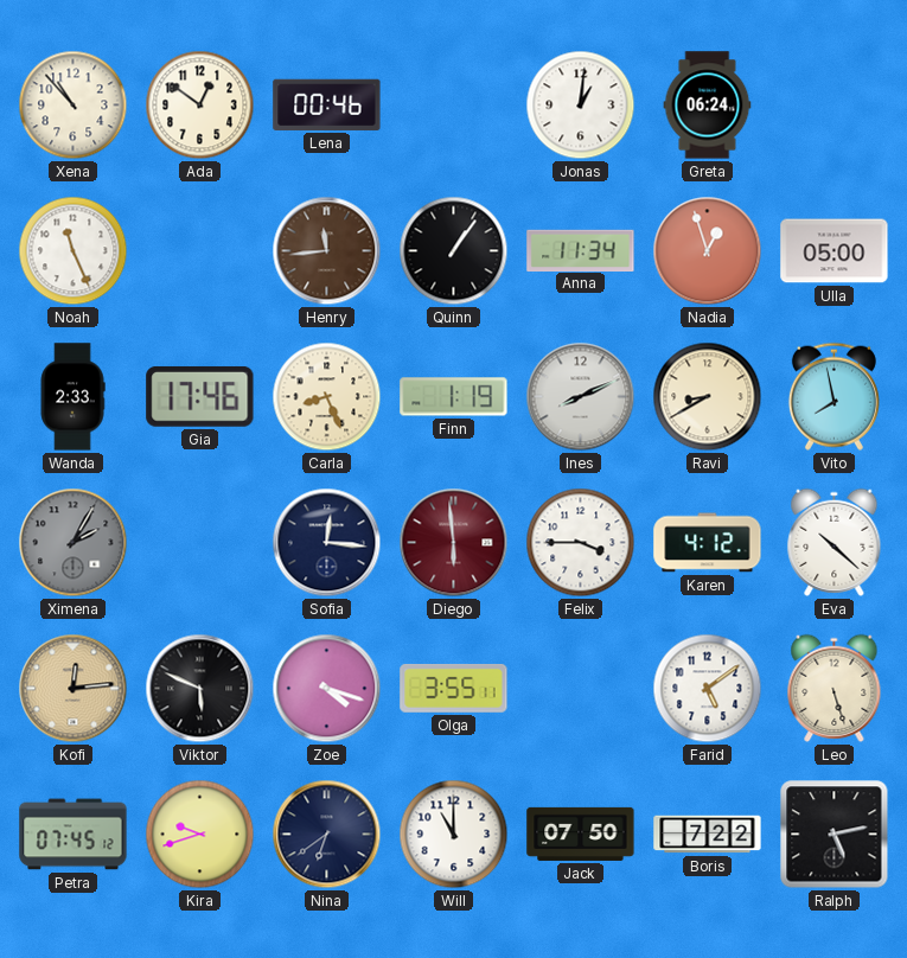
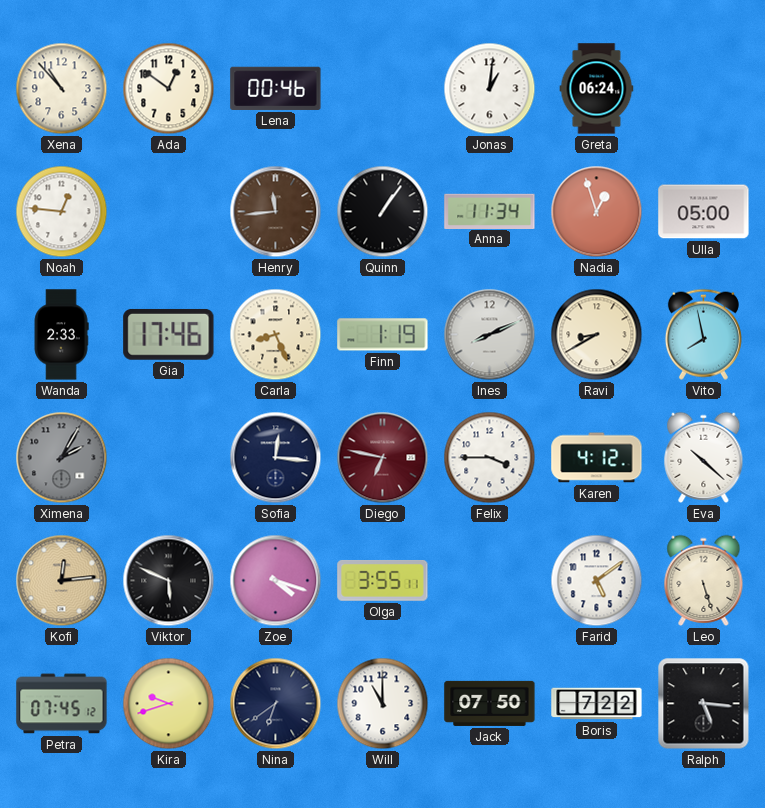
Noah: 11:26 -> 12:46
Diego: 5:59 -> 6:47
Ralph: 5:13 -> 5:16
